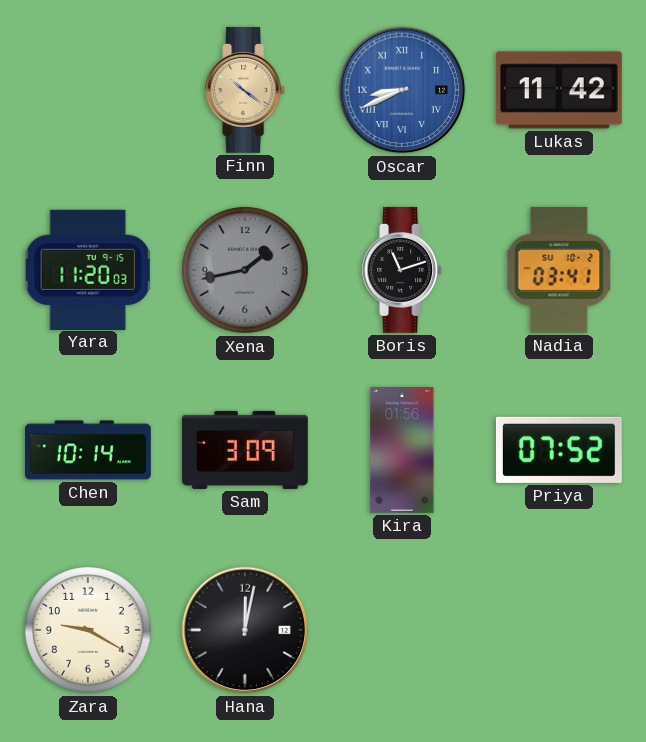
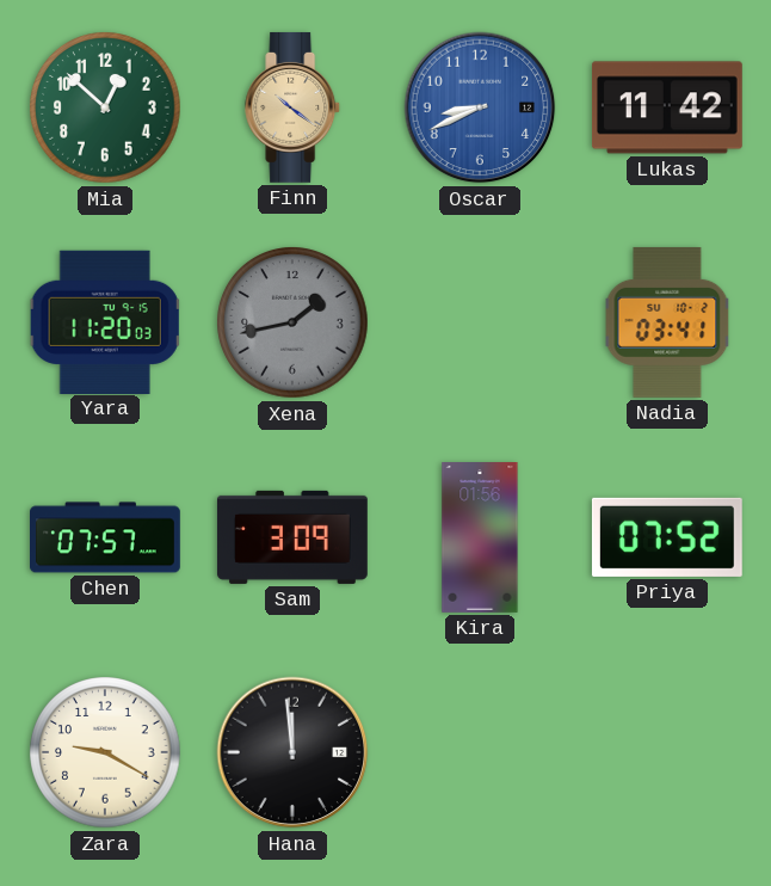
Mia: none -> 12:52
Oscar numerals: Roman -> Arabic
Boris: 11:12 -> none
Chen: 10:14 -> 07:57
Hana: 12:02 -> 11:59
